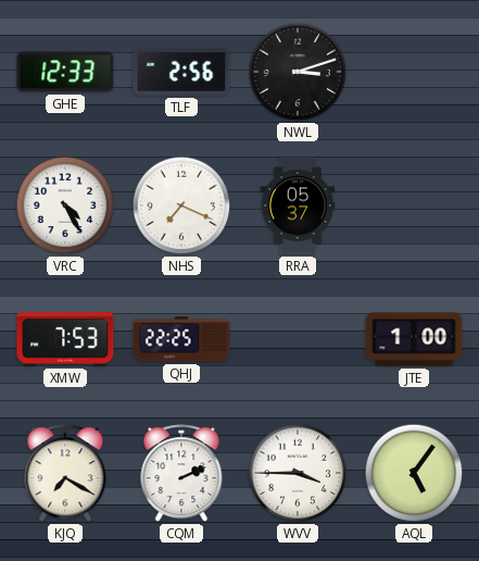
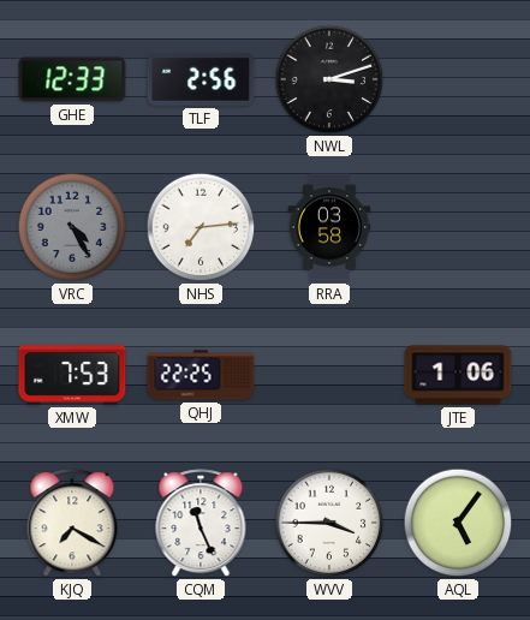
VRC dial: white -> grey
NHS: 7:19 -> 7:14
RRA: 05:37 -> 03:58
JTE: 1:00 -> 1:06
CQM: 2:11 -> 11:26
